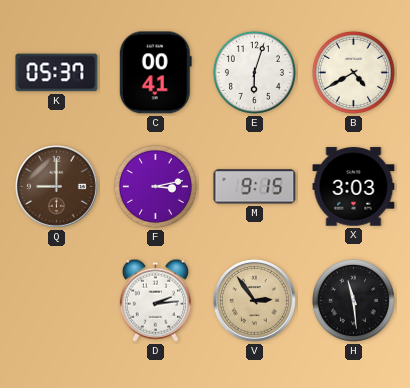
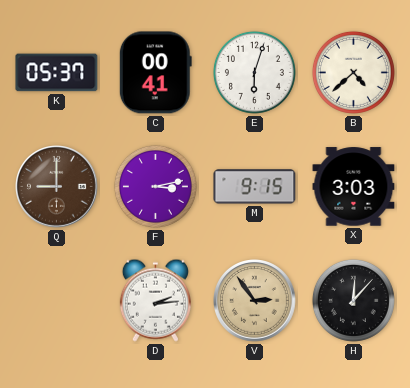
B: 4:40 -> 4:38
H: 11:29 -> 12:07
